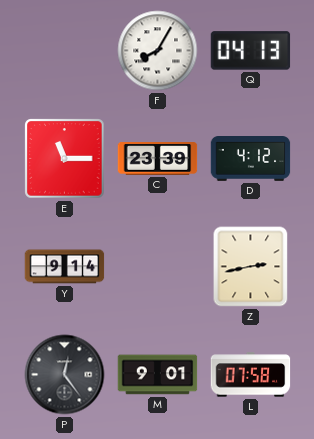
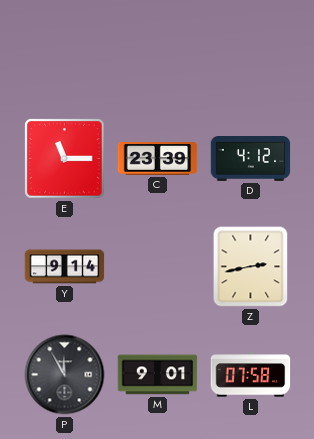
F: 8:05 -> none
Q: 04:13 -> none
P: 12:24 -> 11:55
